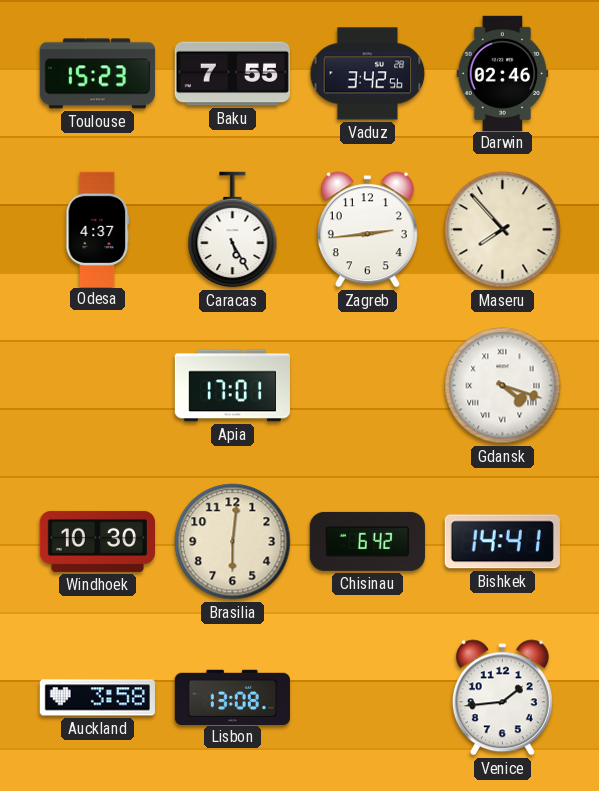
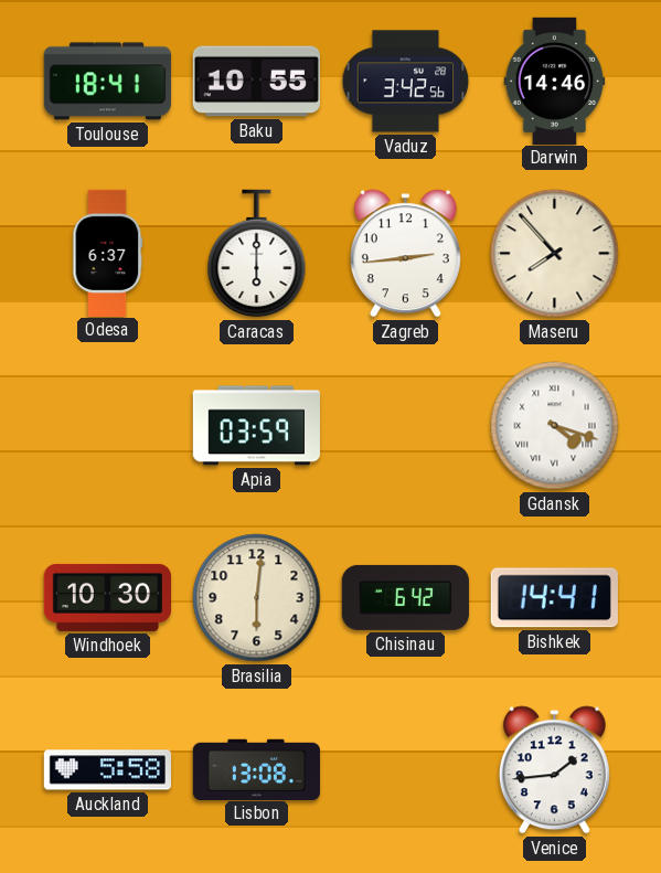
Toulouse: 15:23 -> 18:41
Baku: 7:55 -> 10:55
Darwin: 02:46 -> 14:46
Odesa: 4:37 -> 6:37
Caracas: 5:25 -> 6:00
Apia: 17:01 -> 03:59
Auckland: 3:58 -> 5:58
